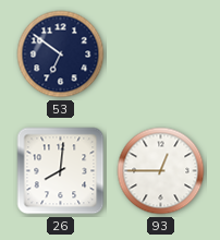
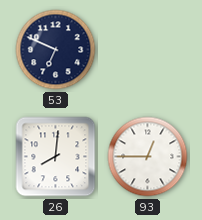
53: 6:51 -> 6:49
